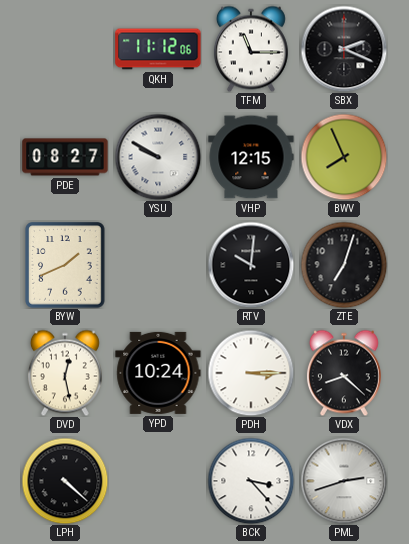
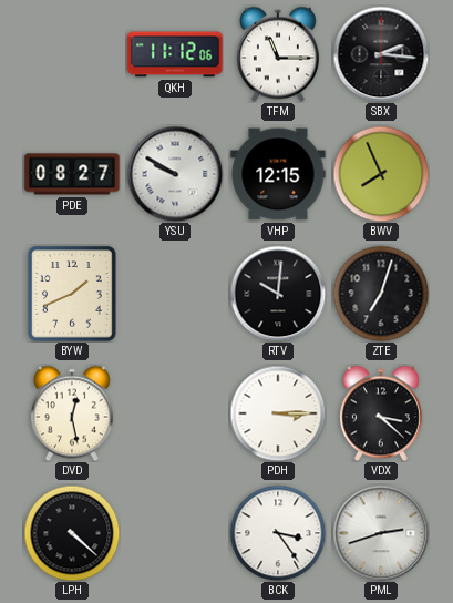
SBX: 2:19 -> 2:16
YPD: 10:24 -> none
VDX: 8:22 -> 3:22
BCK: 3:23 -> 3:24
